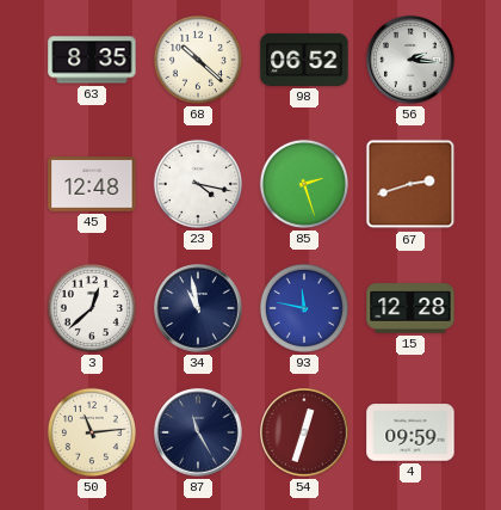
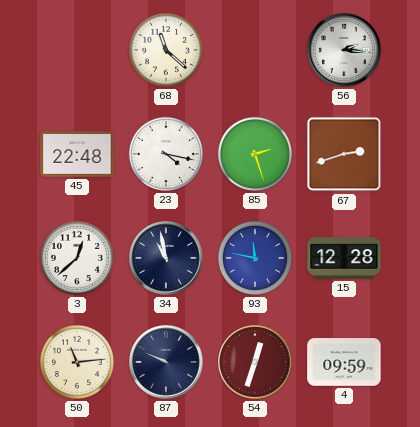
63: 8:35 -> none
68: 10:22 -> 11:22
98: 06:52 -> none
45: 12:48 -> 22:48
87: 11:25 -> 9:49
